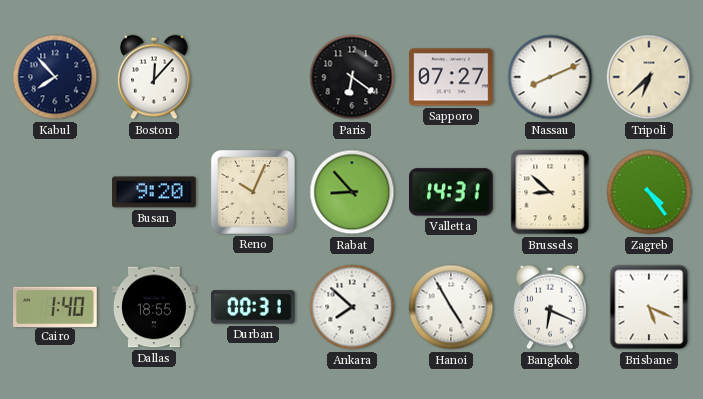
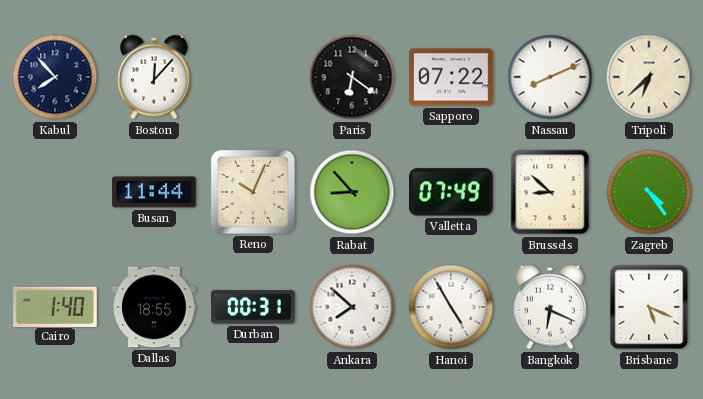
Sapporo: 07:27 -> 07:22
Busan: 9:20 -> 11:44
Valletta: 14:31 -> 07:49
